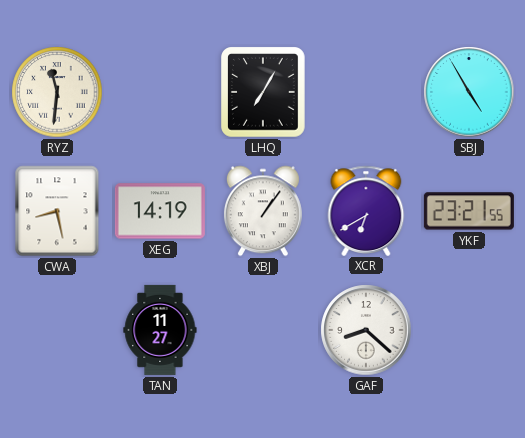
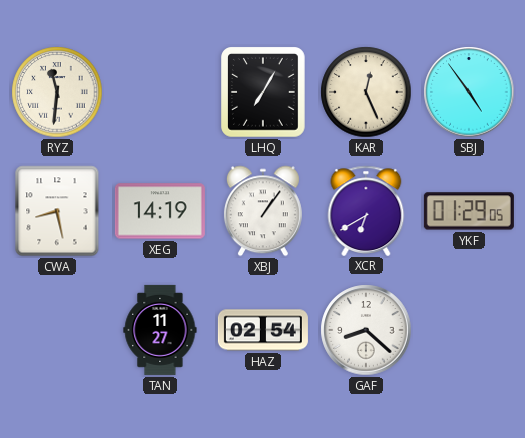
KAR: none -> 12:26
SBJ: 4:55 -> 4:54
YKF: 23:21 -> 01:29
HAZ: none -> 02:54
